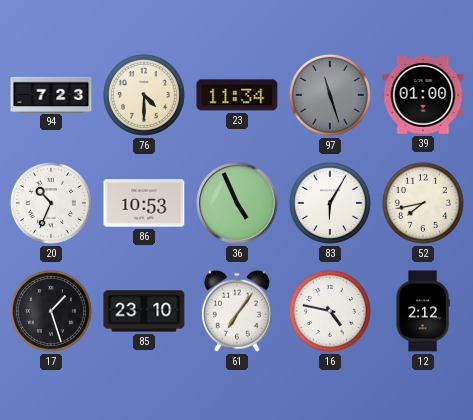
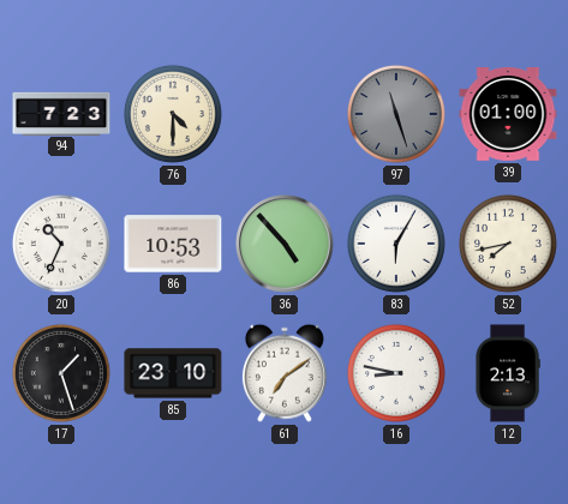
23: 11:34 -> none
36: 4:56 -> 4:53
61: 7:06 -> 7:09
16: 4:47 -> 8:47
12: 2:12 -> 2:13
